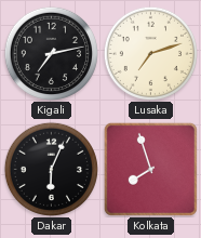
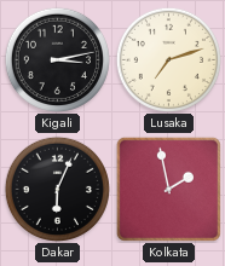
Kigali: 7:13 -> 3:13
Kolkata: 7:57 -> 1:58
